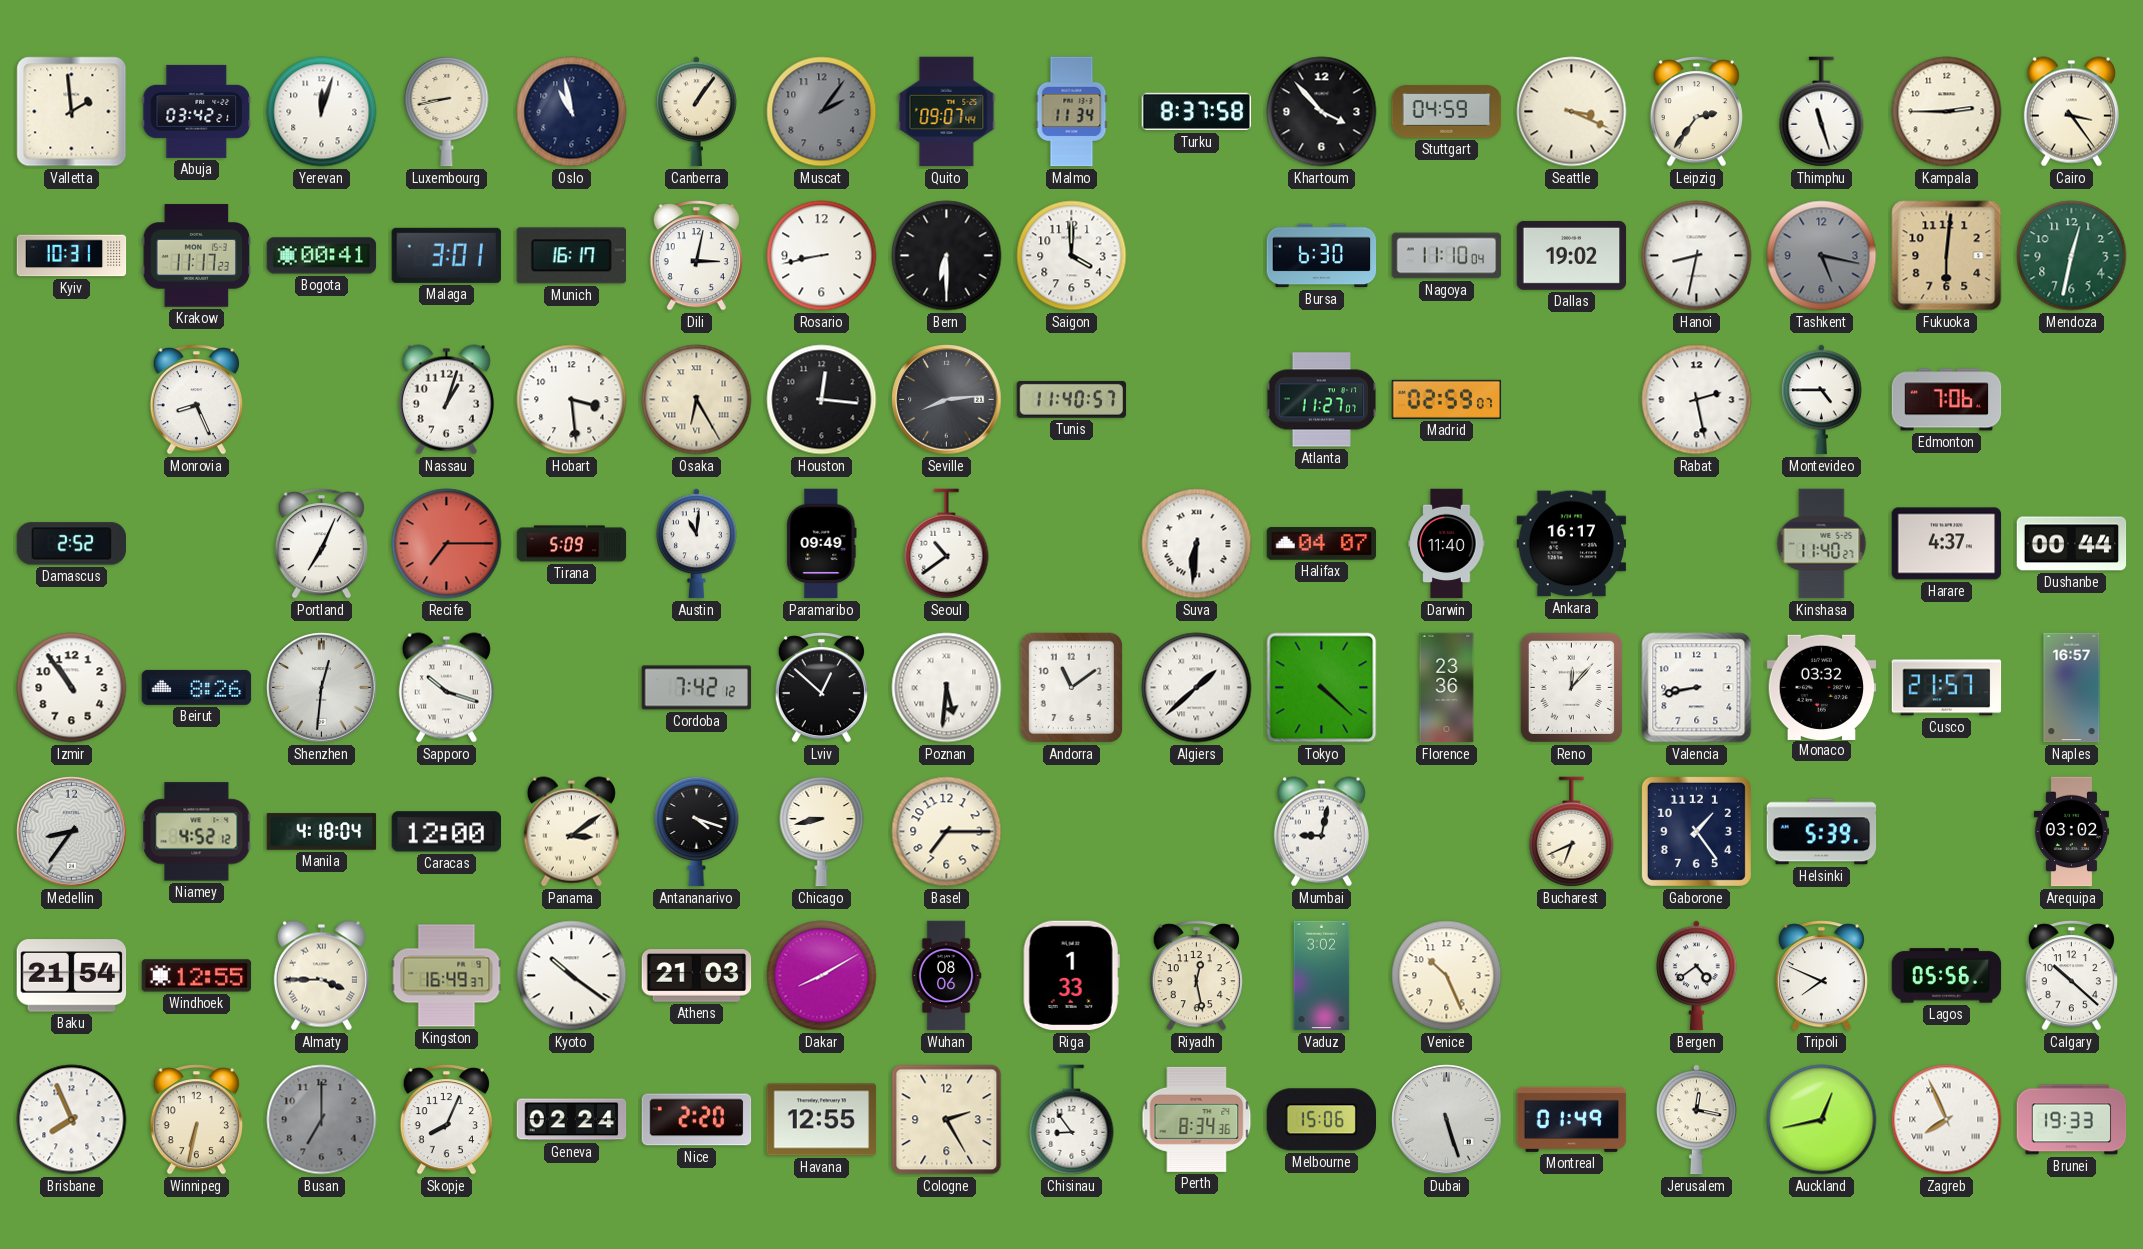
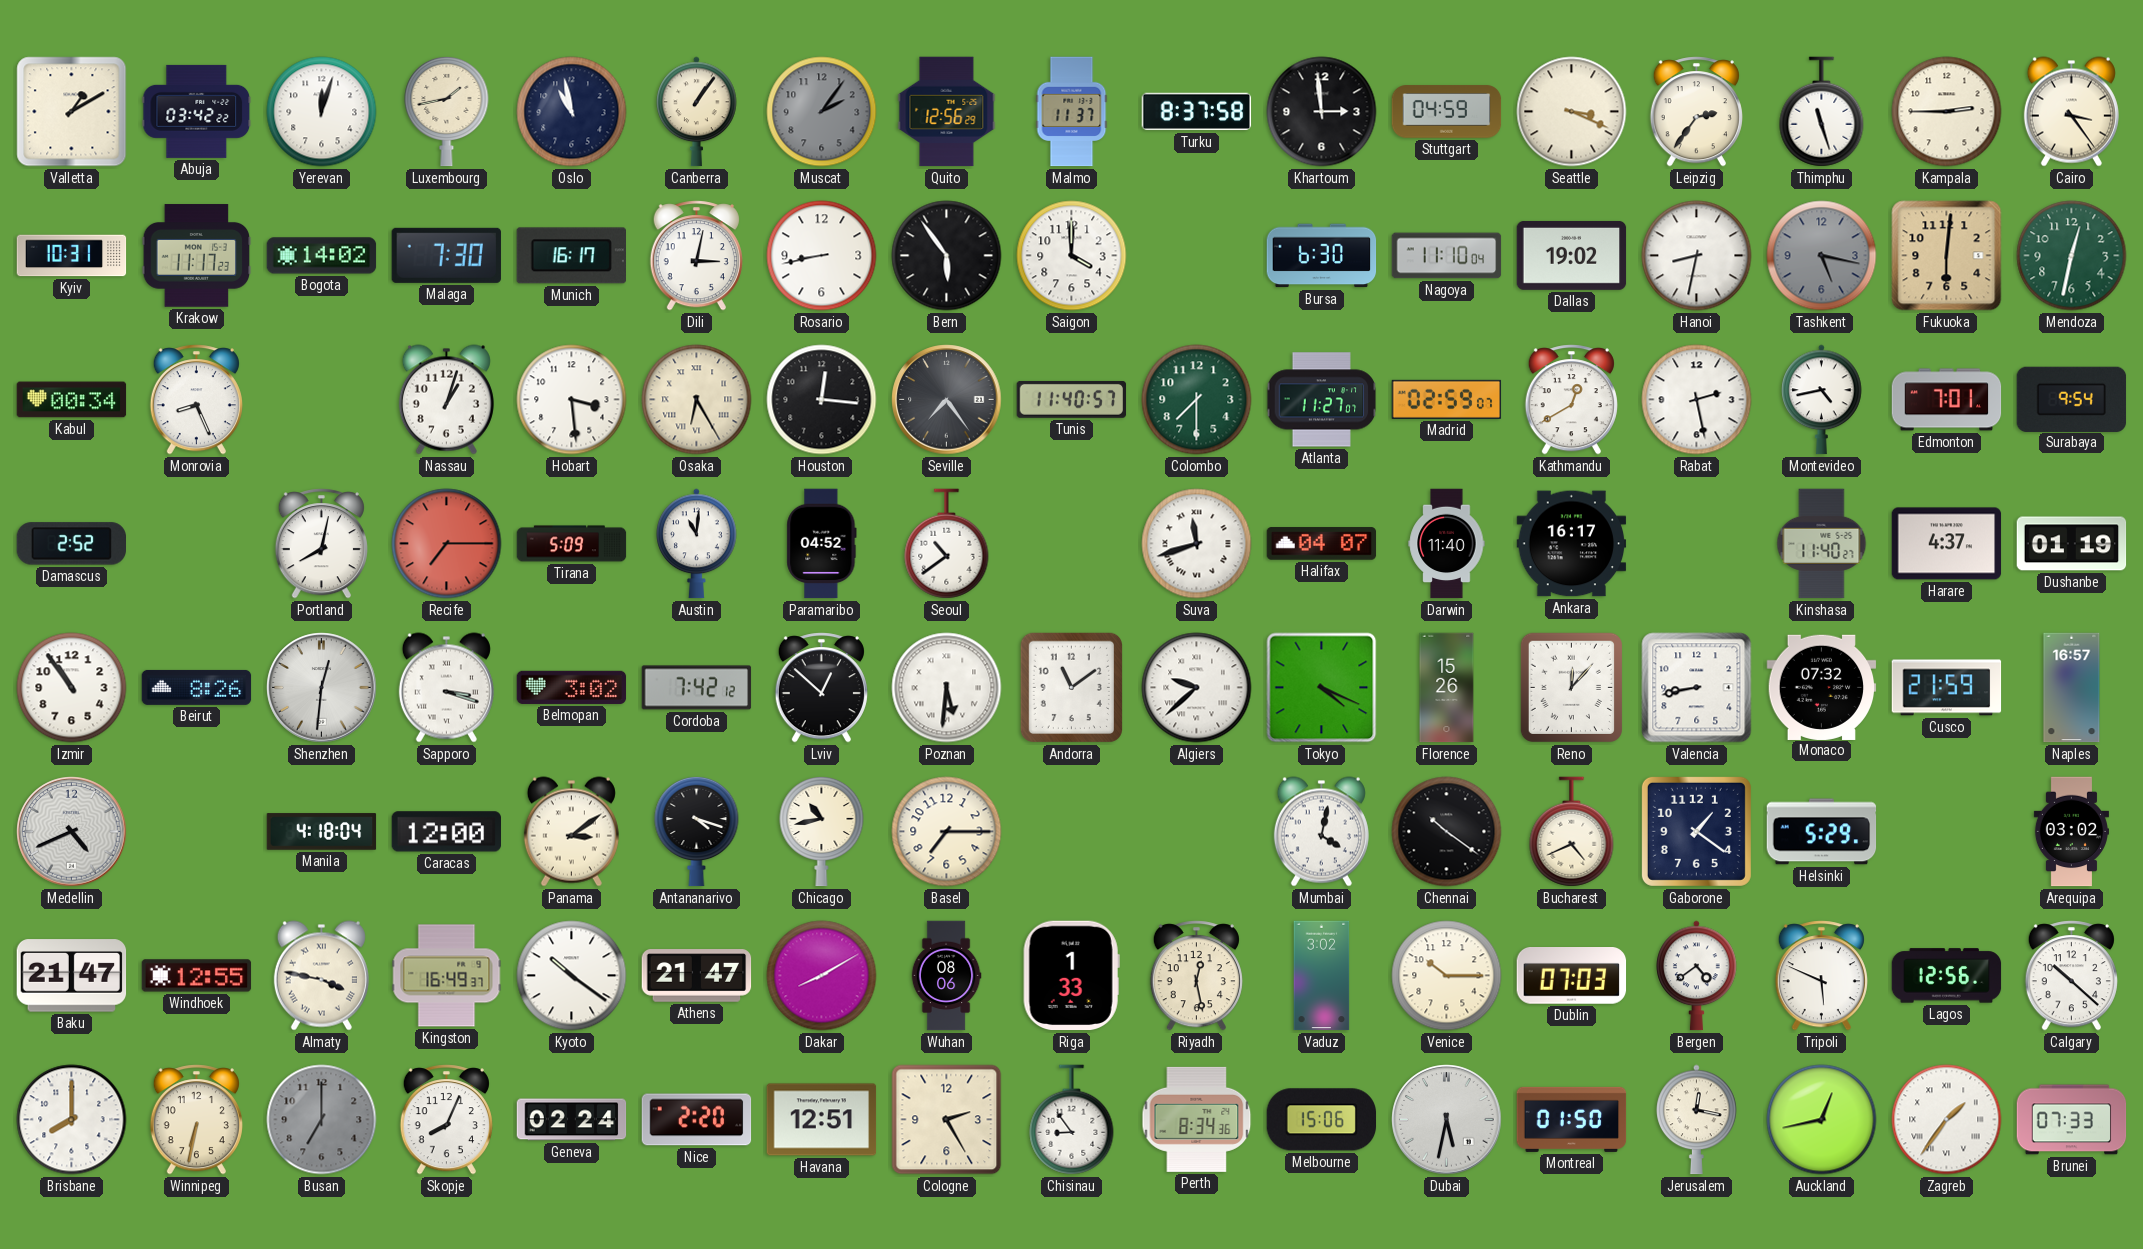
Valletta: 1:59 -> 1:10
Abuja: 03:42:21 -> 03:42:22
Luxembourg: 8:43 -> 1:43
Quito: 09:07 -> 12:56
Malmo: 11:34 -> 11:37
Khartoum: 3:53 -> 2:59
Bogota: 00:41 -> 14:02
Malaga: 3:01 -> 7:30
Bern: 6:30 -> 5:54
Kabul: none -> 00:34
Seville: 8:14 -> 7:24
Colombo: none -> 7:30
Kathmandu: none -> 12:40
Montevideo: 4:45 -> 4:43
Edmonton: 7:06 -> 7:01
Surabaya: none -> 9:54
Portland: 7:04 -> 8:02
Paramaribo: 09:49 -> 04:52
Suva: 6:31 -> 11:42
Dushanbe: 00:44 -> 01:19
Sapporo: 10:18 -> 3:18
Belmopan: none -> 3:02
Algiers: 1:38 -> 9:38
Tokyo: 4:22 -> 4:19
Florence: 23:36 -> 15:26
Monaco: 03:32 -> 07:32
Cusco: 21:57 -> 21:59
Medellin: 8:36 -> 4:41
Niamey: 4:52 -> none
Chicago: 8:43 -> 10:43
Mumbai: 9:02 -> 4:02
Chennai: none -> 10:21
Bucharest: 6:41 -> 4:41
Gaborone: 1:24 -> 1:21
Helsinki: 5:39 -> 5:29
Baku: 21:54 -> 21:47
Almaty: 3:45 -> 3:47
Athens: 21:03 -> 21:47
Venice: 10:26 -> 10:15
Dublin: none -> 07:03
Tripoli: 7:49 -> 5:49
Lagos: 05:56 -> 12:56
Brisbane: 7:56 -> 8:00
Havana: 12:55 -> 12:51
Dubai: 5:27 -> 5:32
Montreal: 01:49 -> 01:50
Zagreb: 7:56 -> 1:36
Brunei: 19:33 -> 07:33
